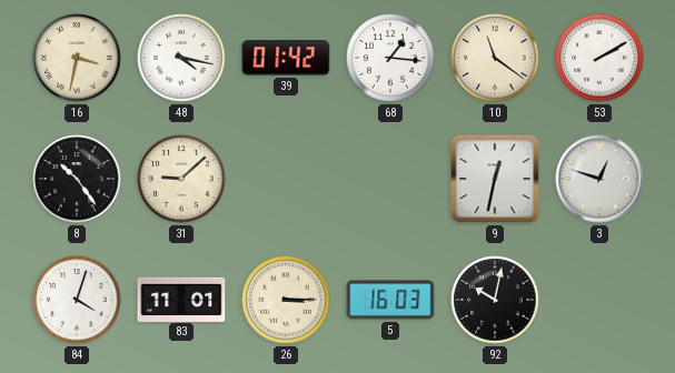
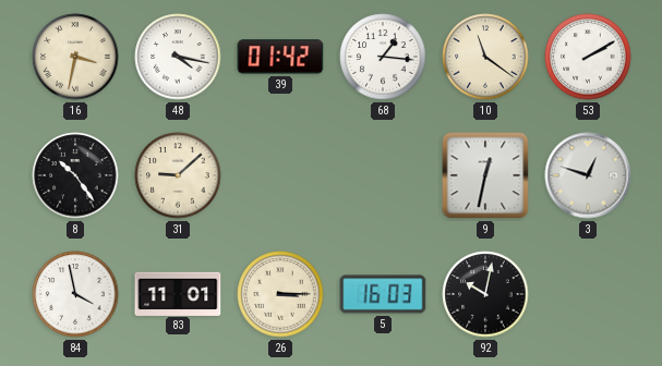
84: 4:03 -> 3:58
